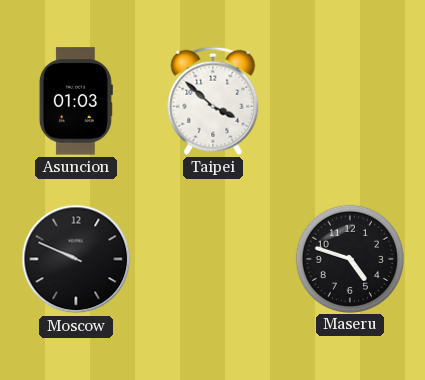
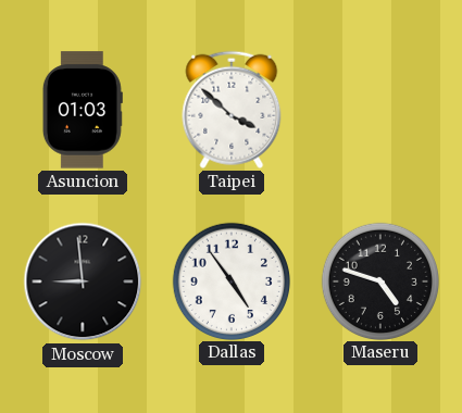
Moscow: 9:49 -> 8:59
Dallas: none -> 4:54
